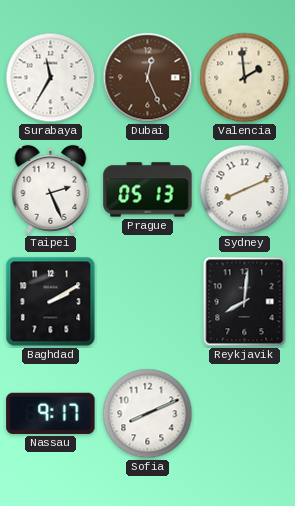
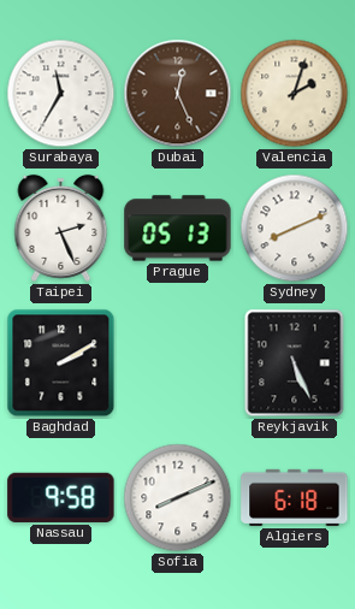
Valencia: 1:59 -> 2:03
Reykjavik: 8:01 -> 5:26
Nassau: 9:17 -> 9:58
Algiers: none -> 6:18
